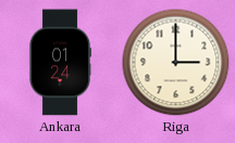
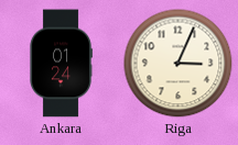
Riga: 3:00 -> 3:04
